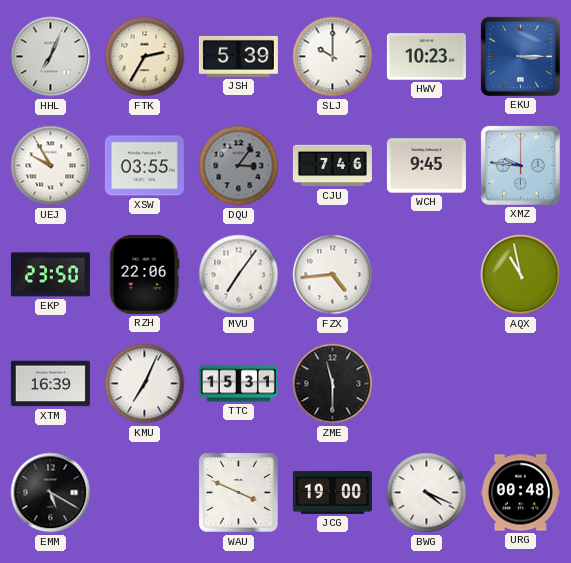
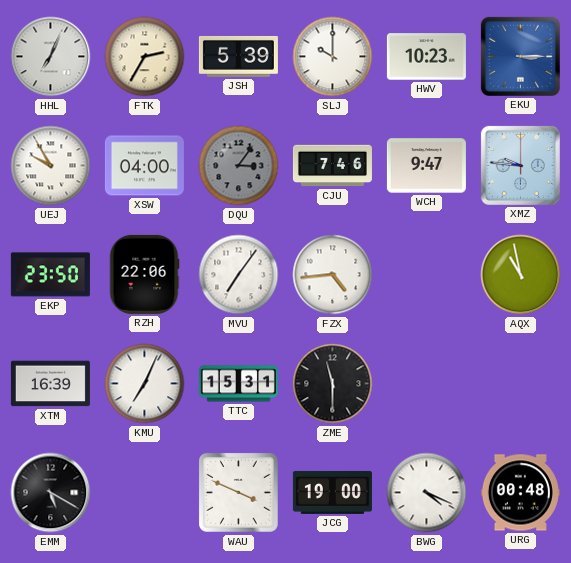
XSW: 03:55 -> 04:00
WCH: 9:45 -> 9:47
